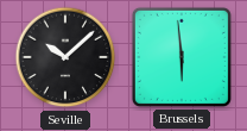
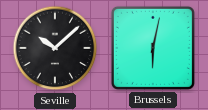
Brussels: 5:59 -> 6:02
